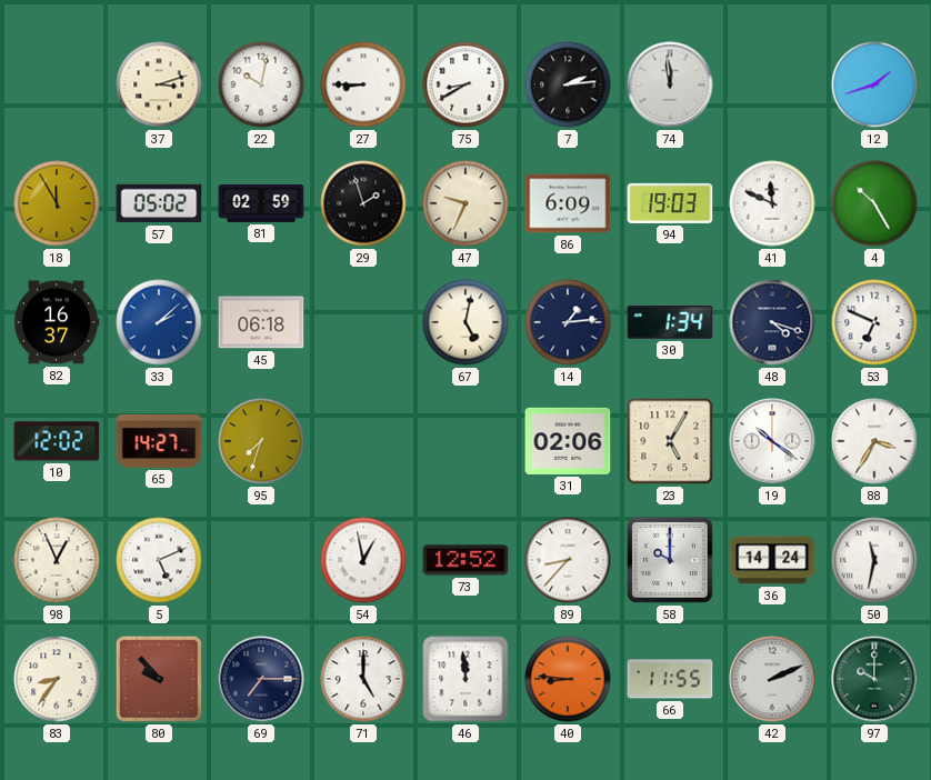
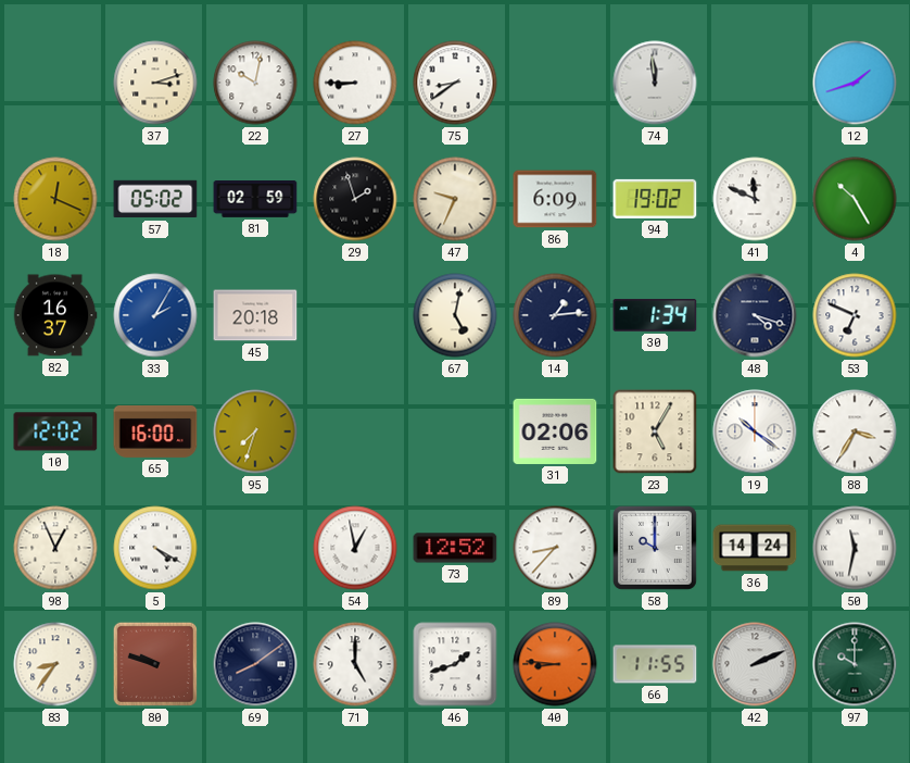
75: 8:40 -> 8:39
7: 2:14 -> none
18: 11:55 -> 12:19
94: 19:03 -> 19:02
33: 2:08 -> 2:05
45: 06:18 -> 20:18
65: 14:27 -> 16:00
5: 5:11 -> 4:20
80: 9:53 -> 9:48
69: 7:15 -> 8:09
46: 11:59 -> 1:42
